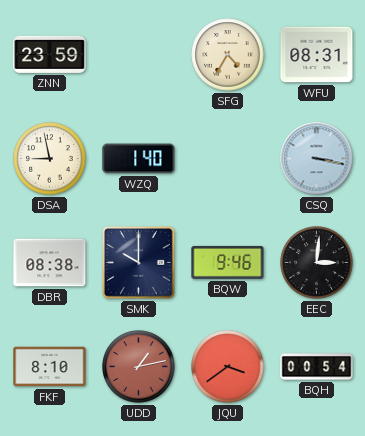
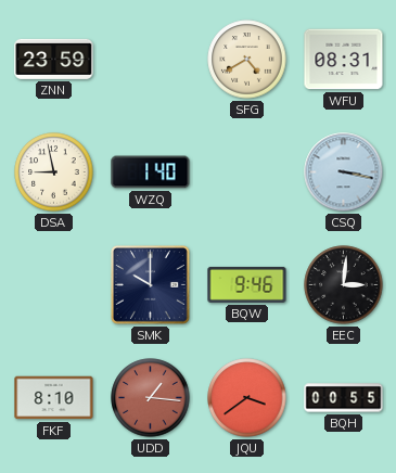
SFG: 4:35 -> 4:40
DBR: 08:38 -> none
UDD: 1:13 -> 1:16
BQH: 00:54 -> 00:55
